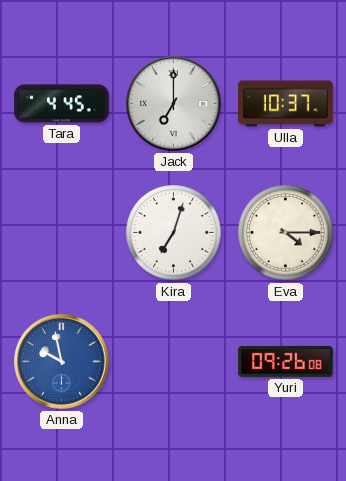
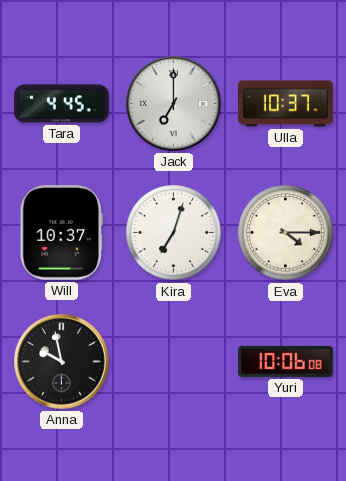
Will: none -> 10:37
Anna dial: blue -> black
Yuri: 09:26 -> 10:06
